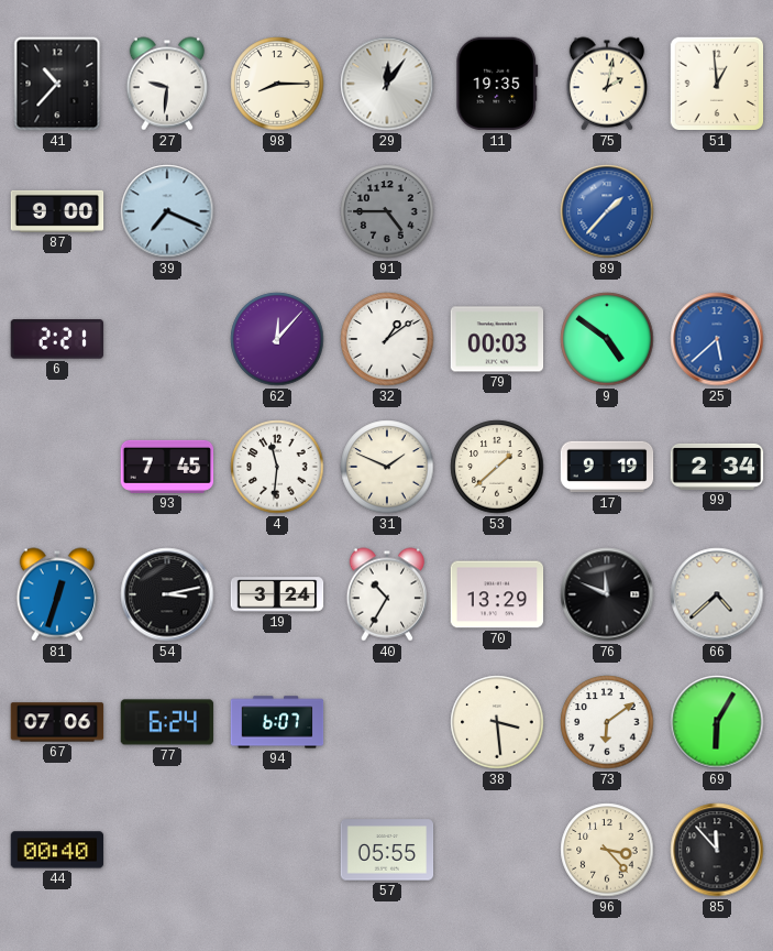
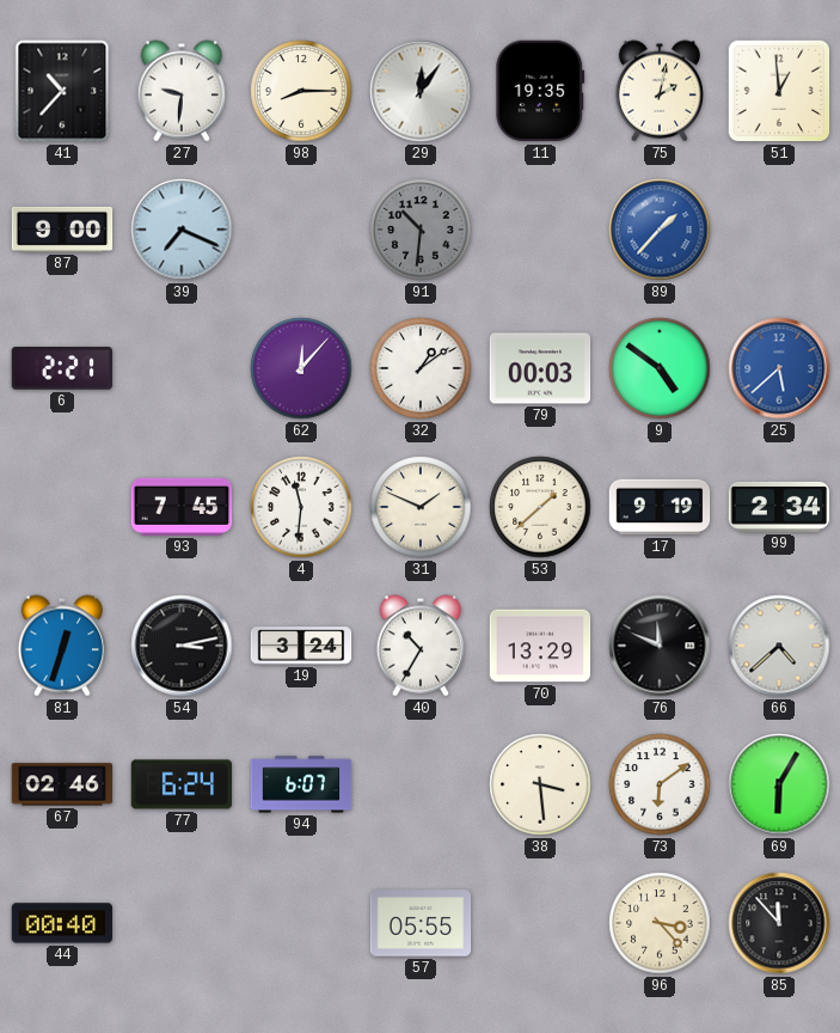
91: 4:45 -> 10:31
67: 07:06 -> 02:46
